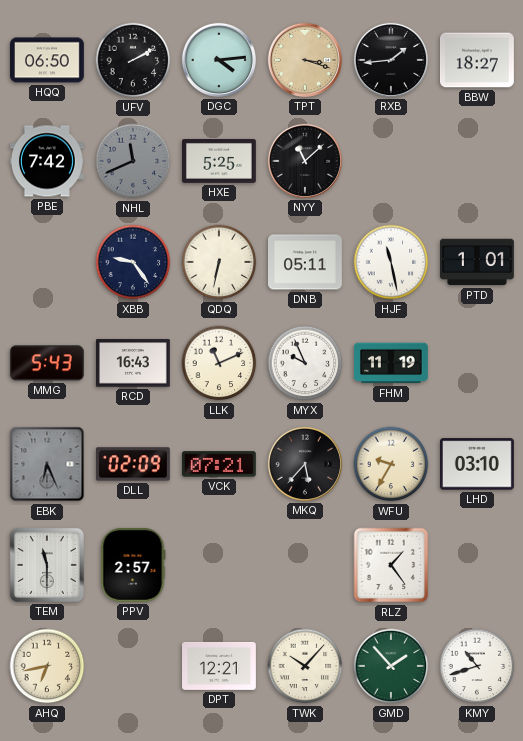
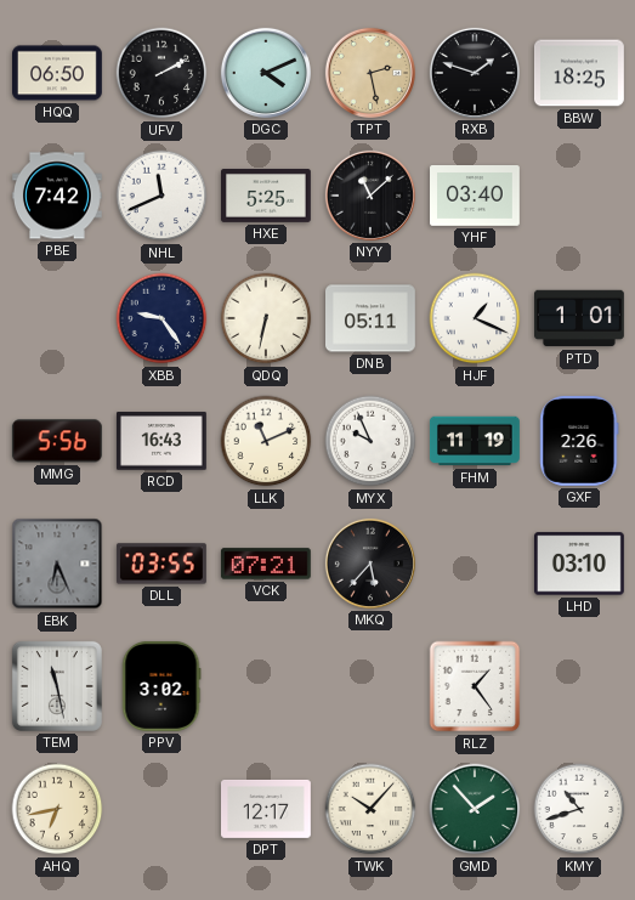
DGC: 4:14 -> 4:11
TPT: 3:18 -> 2:28
RXB: 1:44 -> 1:48
BBW: 18:27 -> 18:25
NHL dial: grey -> white
YHF: none -> 03:40
HJF: 11:28 -> 1:19
MMG: 5:43 -> 5:56
GXF: none -> 2:26
DLL: 02:09 -> 03:55
WFU: 9:35 -> none
TEM: 11:30 -> 11:28
PPV: 2:57 -> 3:02
DPT: 12:21 -> 12:17
